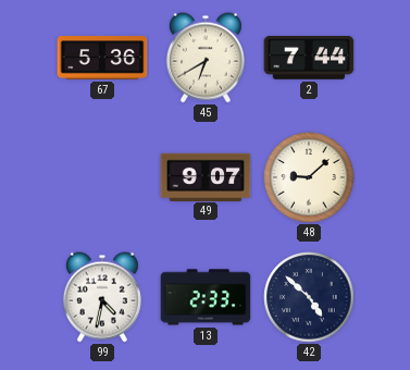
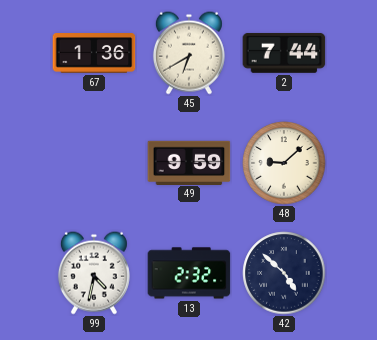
67: 5:36 -> 1:36
49: 9:07 -> 9:59
13: 2:33 -> 2:32
